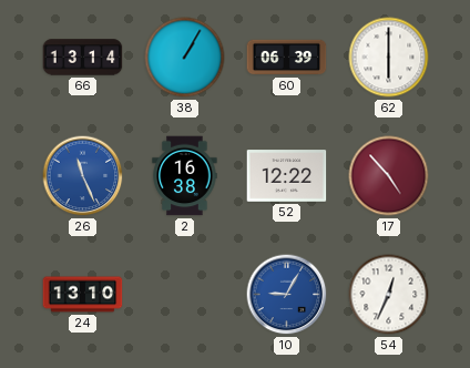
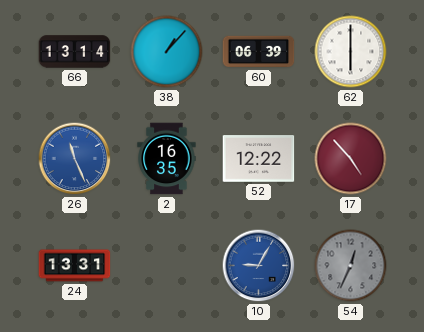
38: 1:05 -> 1:07
2: 16:38 -> 16:35
24: 13:10 -> 13:31
54 dial: white -> grey
